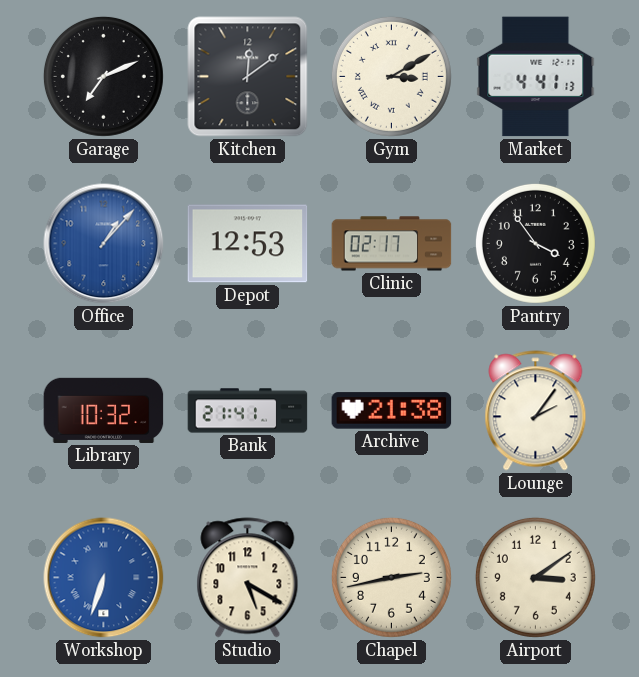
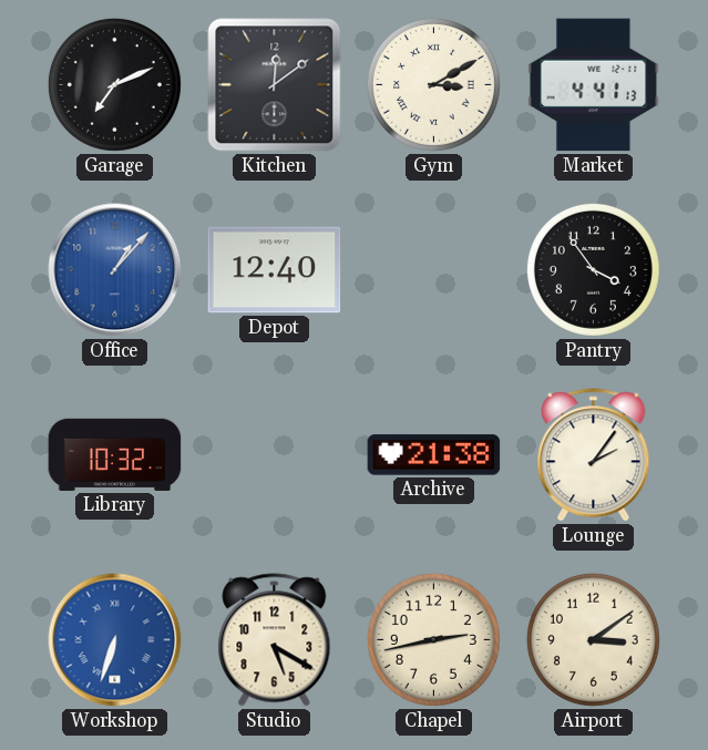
Depot: 12:53 -> 12:40
Clinic: 02:17 -> none
Bank: 21:41 -> none
